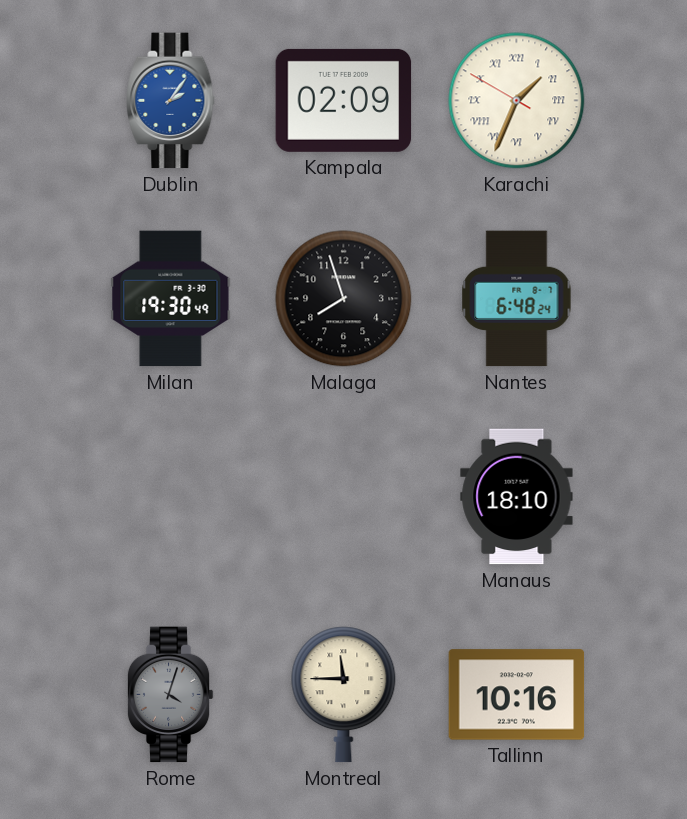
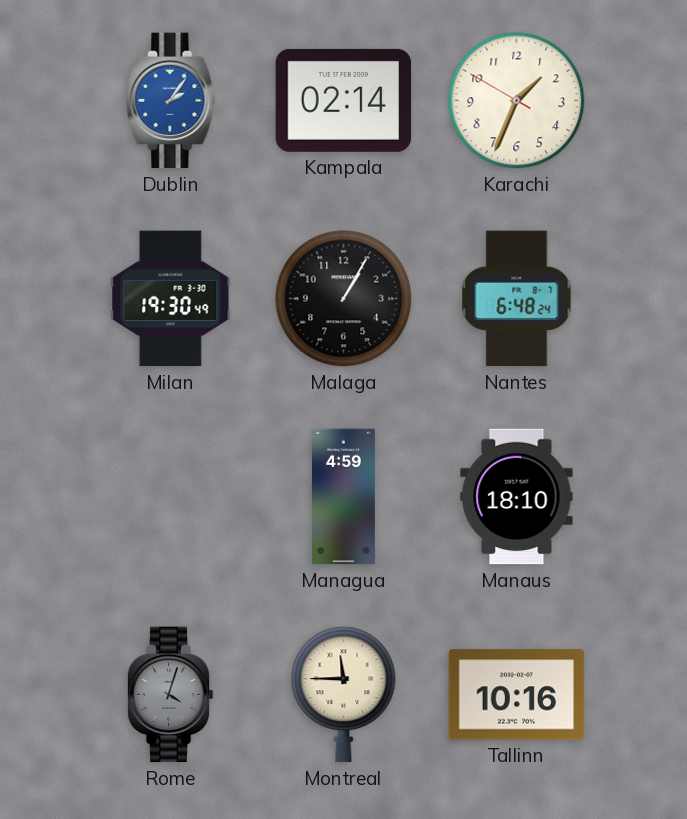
Kampala: 02:09 -> 02:14
Karachi numerals: Roman -> Arabic
Malaga: 7:57 -> 1:05
Managua: none -> 4:59
